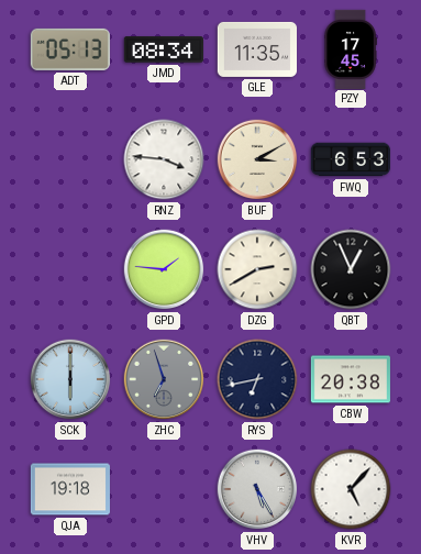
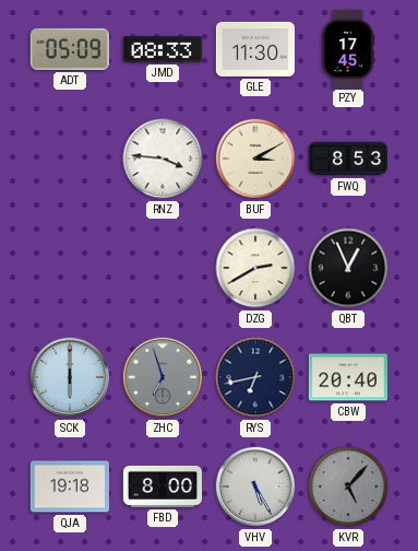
ADT: 05:13 -> 05:09
JMD: 08:34 -> 08:33
GLE: 11:35 -> 11:30
FWQ: 6:53 -> 8:53
GPD: 1:46 -> none
CBW: 20:38 -> 20:40
FBD: none -> 8:00
KVR dial: white -> grey
